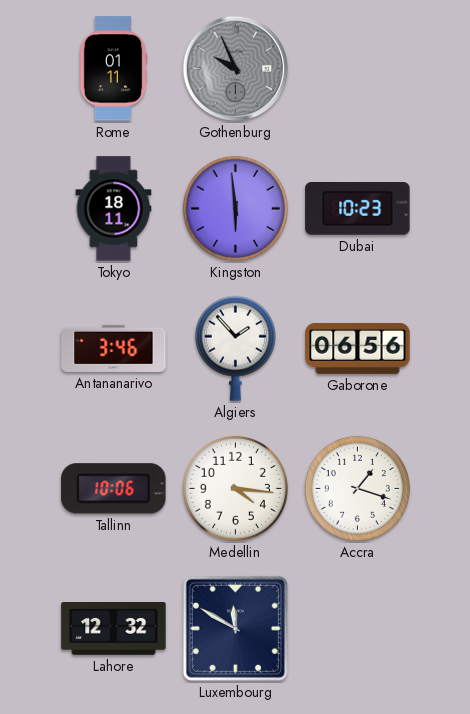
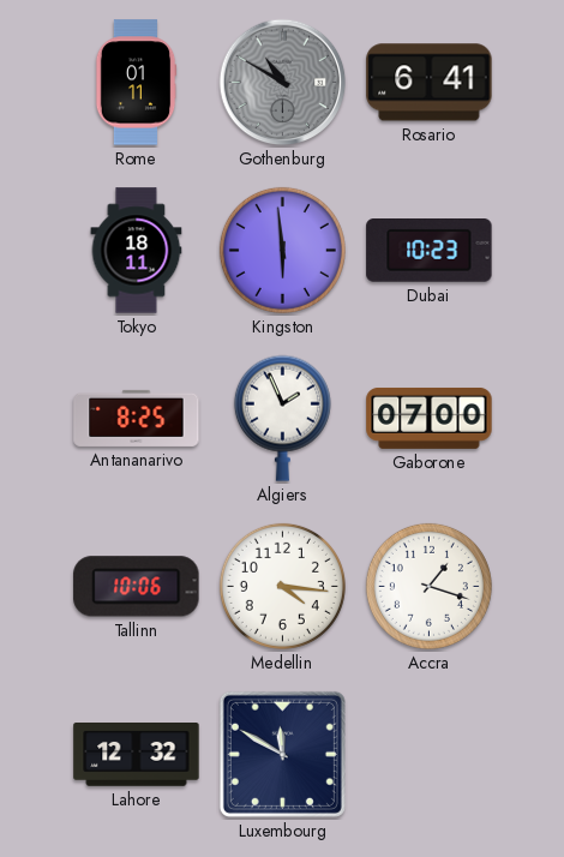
Gothenburg: 9:56 -> 10:50
Rosario: none -> 6:41
Antananarivo: 3:46 -> 8:25
Algiers: 1:53 -> 1:56
Gaborone: 06:56 -> 07:00
